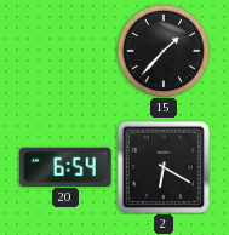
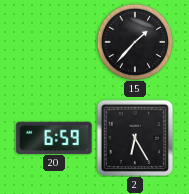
20: 6:54 -> 6:59
2: 6:20 -> 6:25
